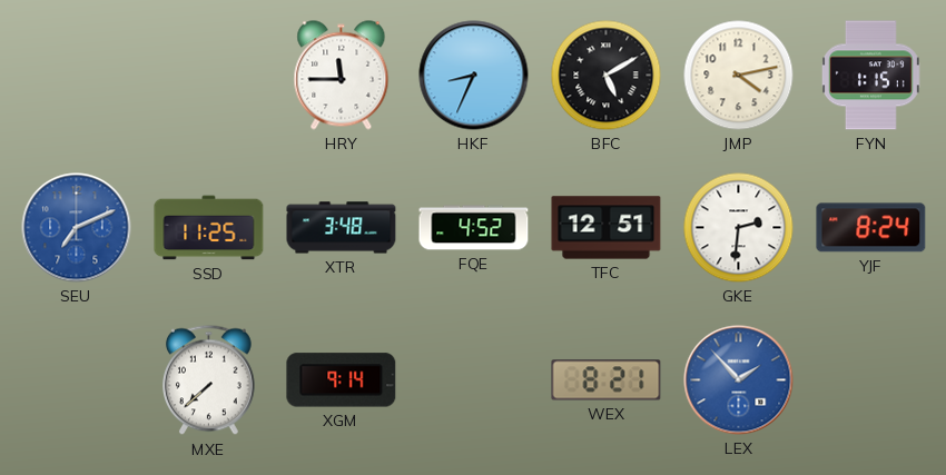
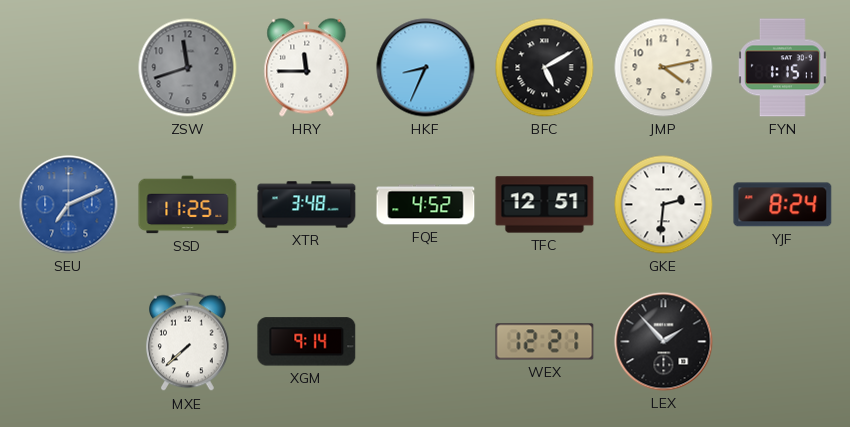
ZSW: none -> 11:42
WEX: 8:21 -> 12:21
LEX dial: blue -> black
